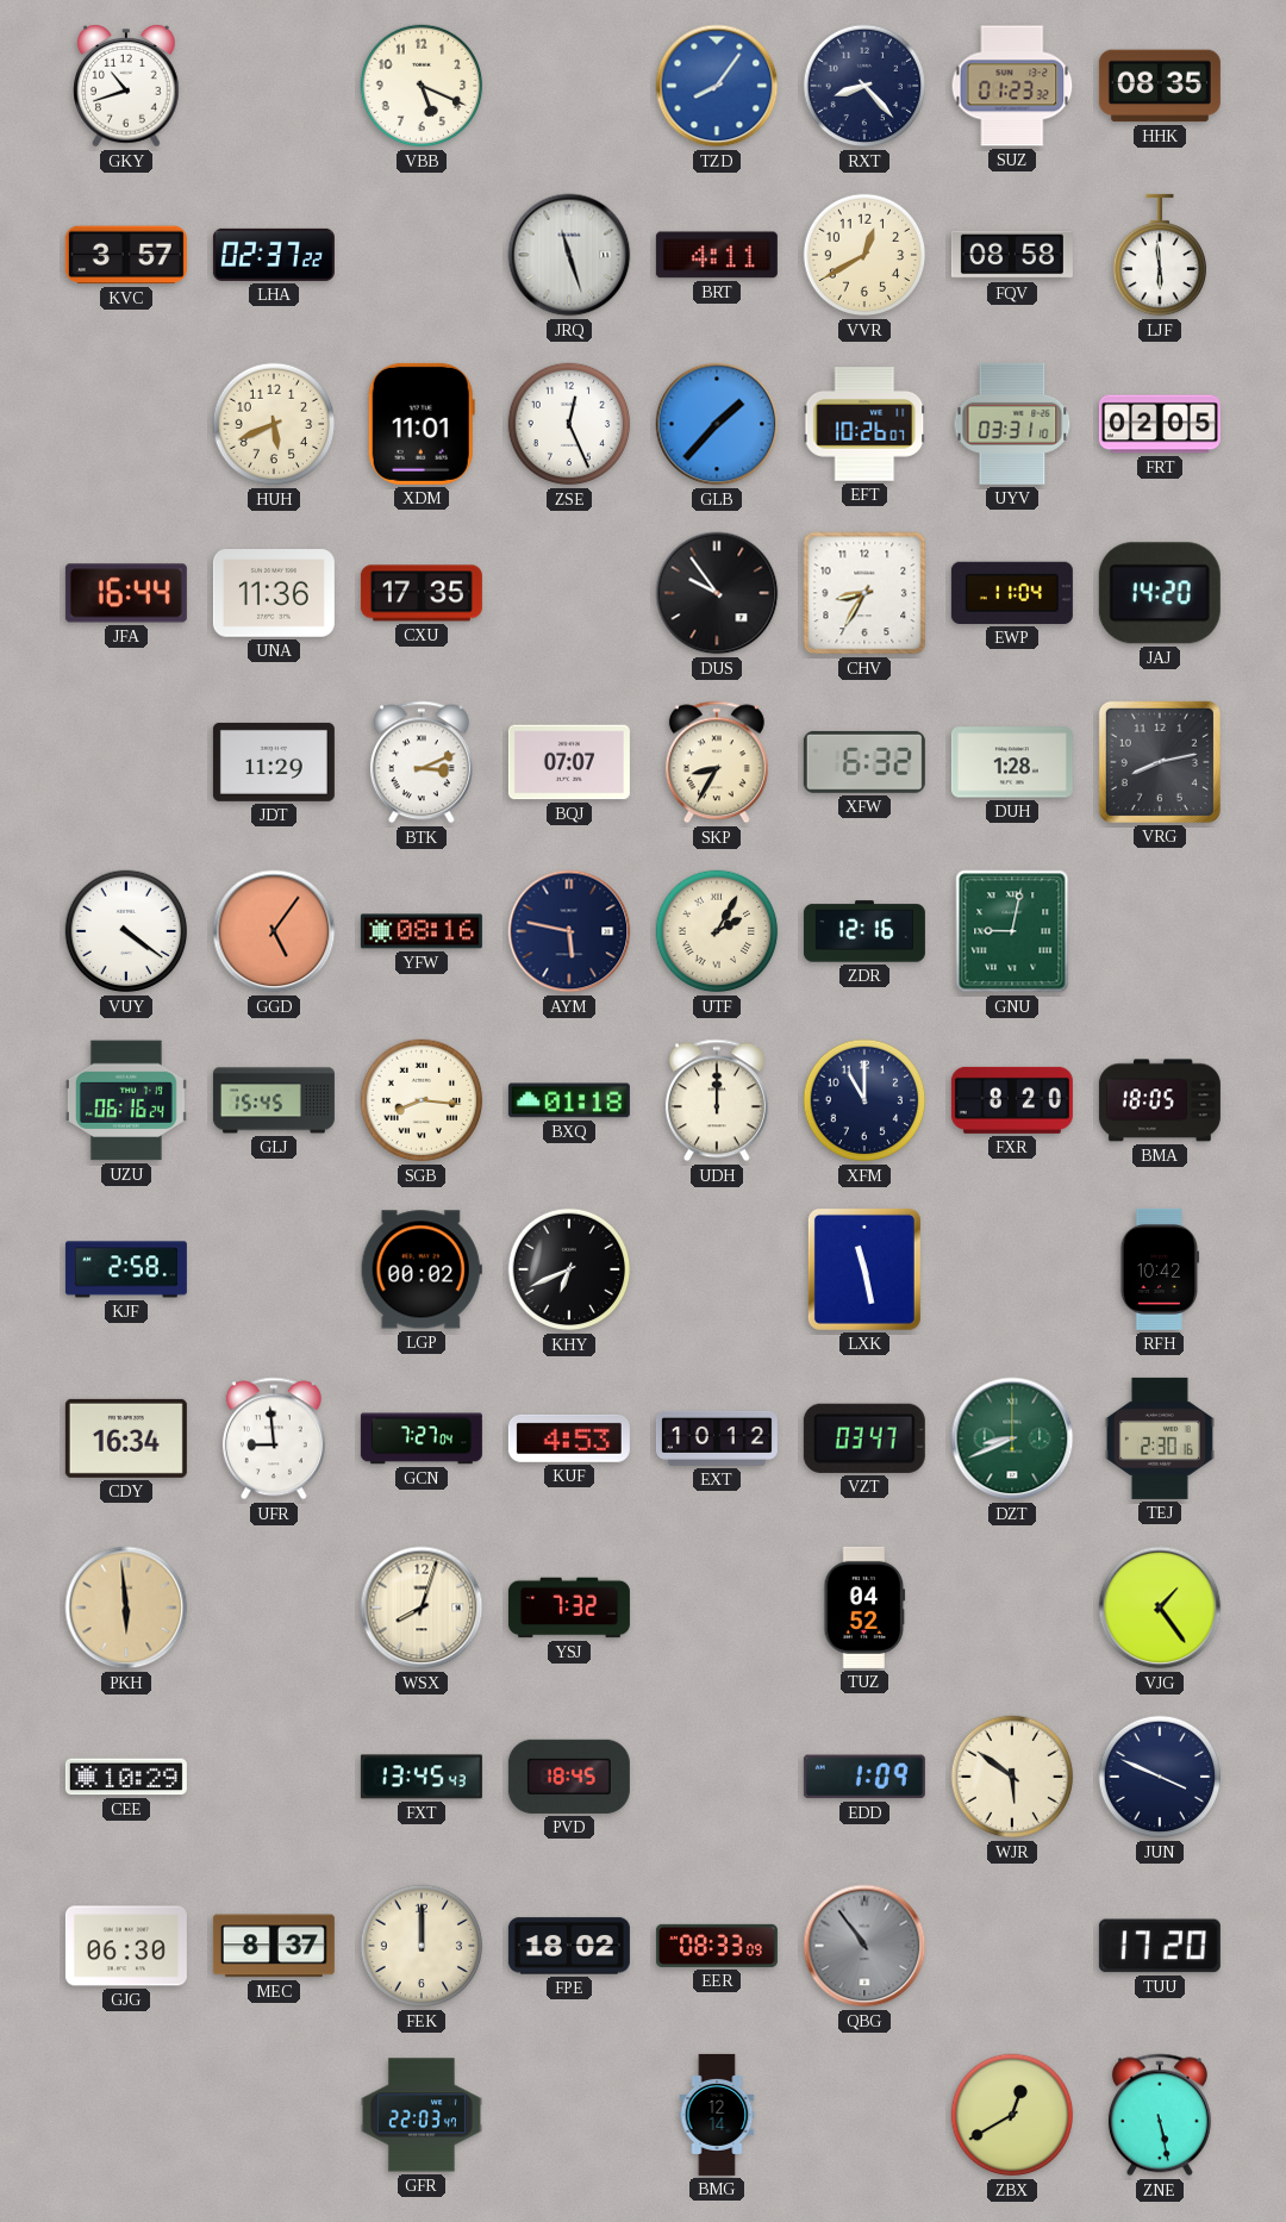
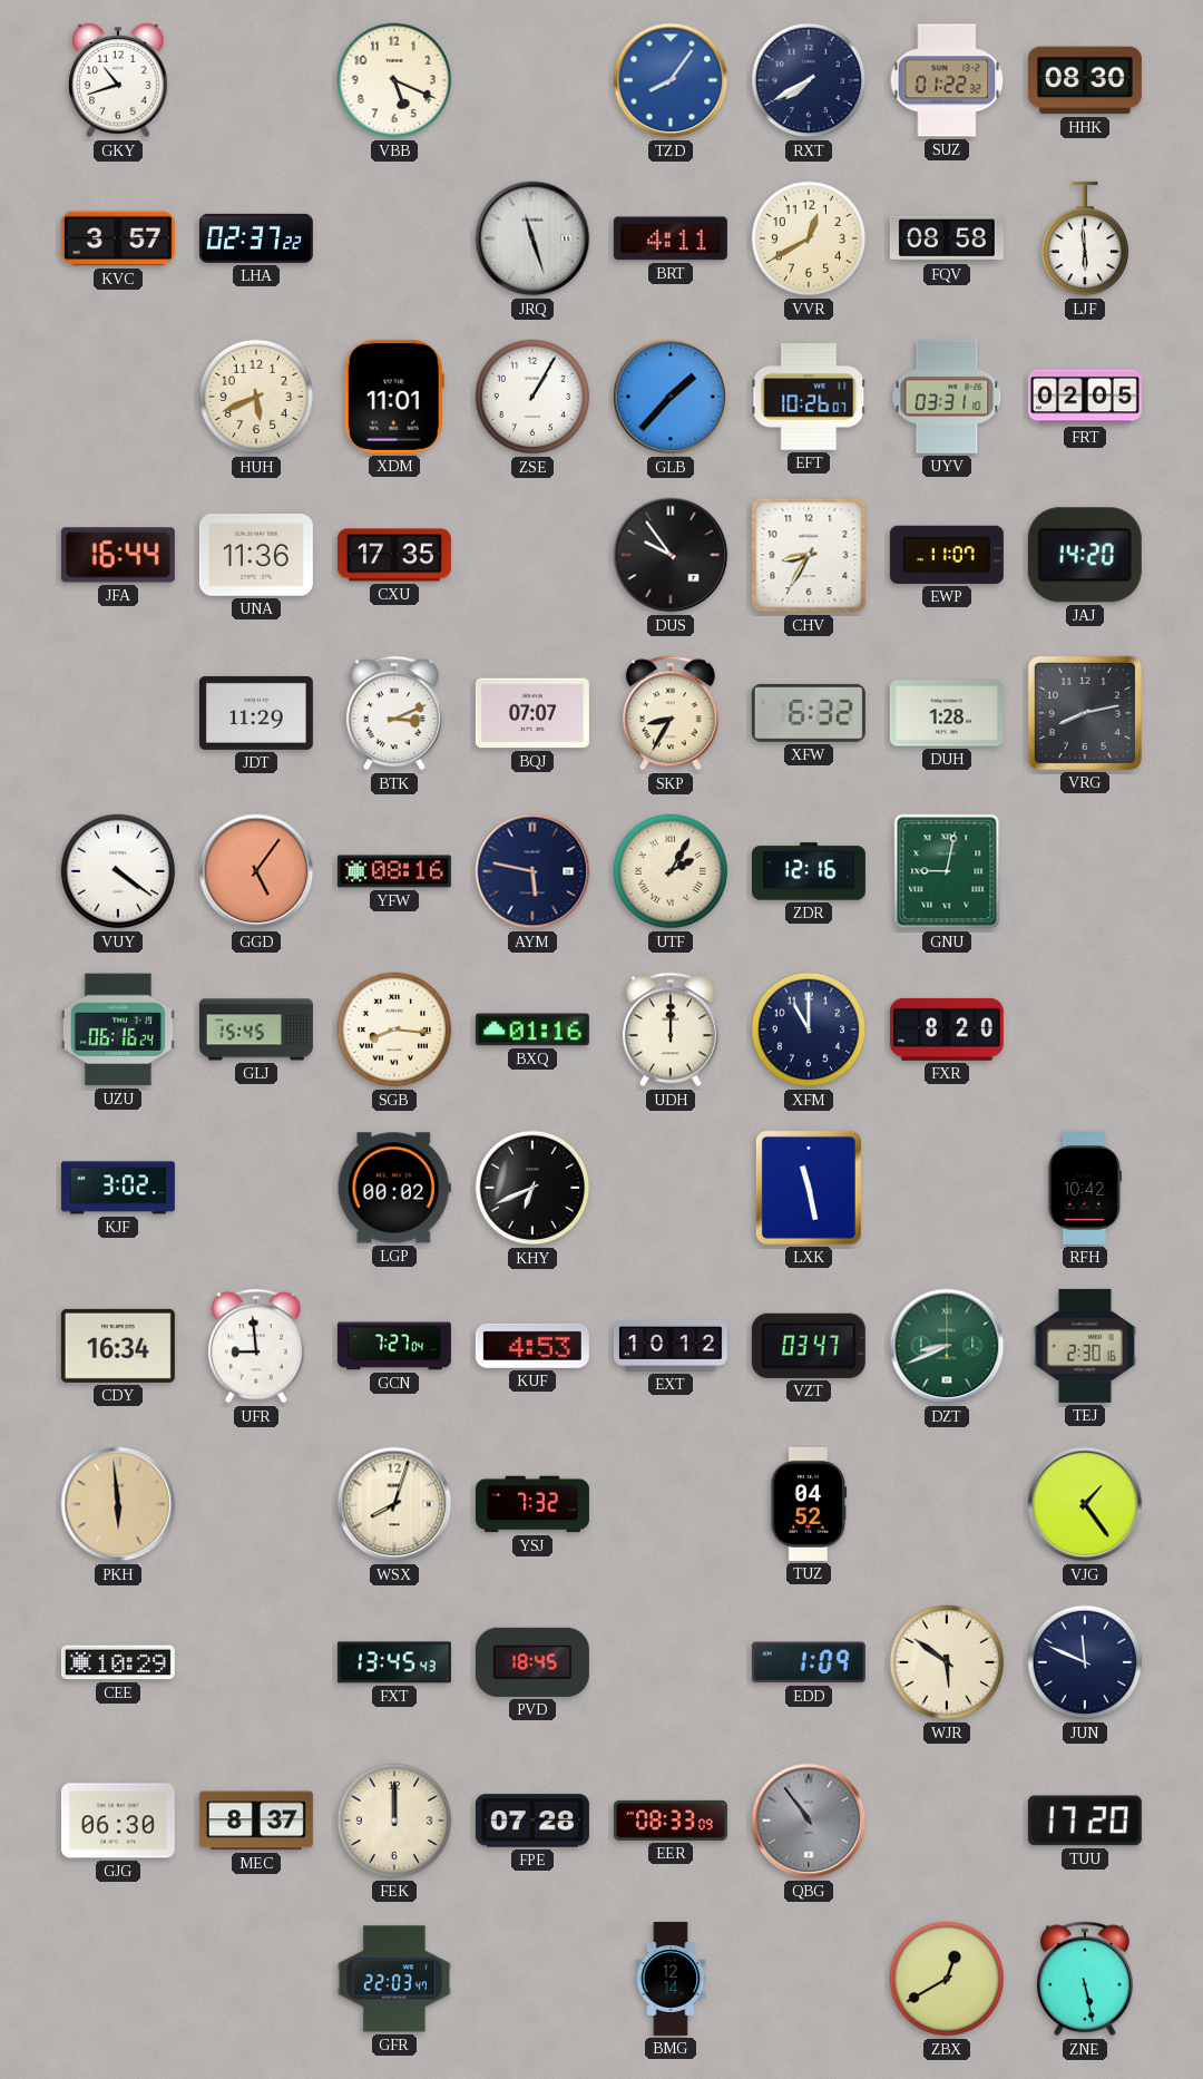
RXT: 8:23 -> 7:40
SUZ: 01:23 -> 01:22
HHK: 08:35 -> 08:30
ZSE: 12:26 -> 1:05
EWP: 11:04 -> 11:07
BXQ: 01:18 -> 01:16
BMA: 18:05 -> none
KJF: 2:58 -> 3:02
JUN: 3:49 -> 11:49
FPE: 18:02 -> 07:28
